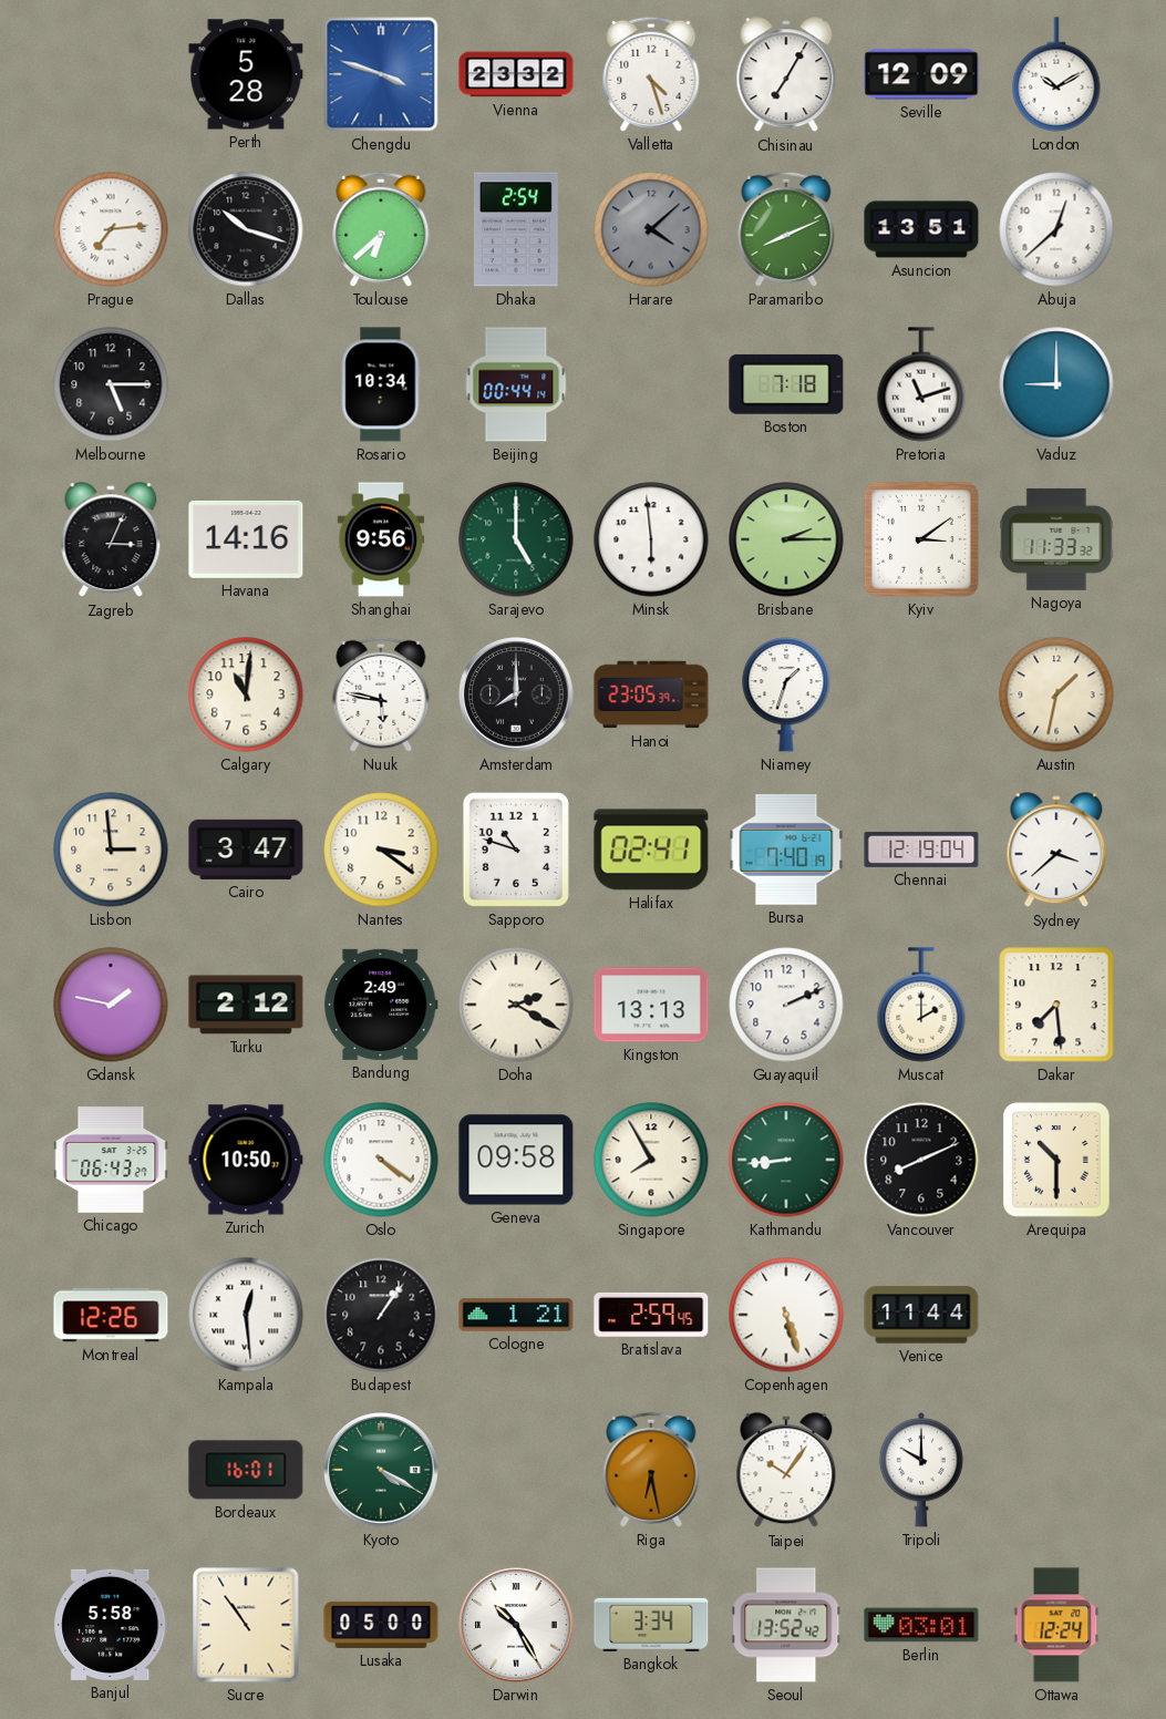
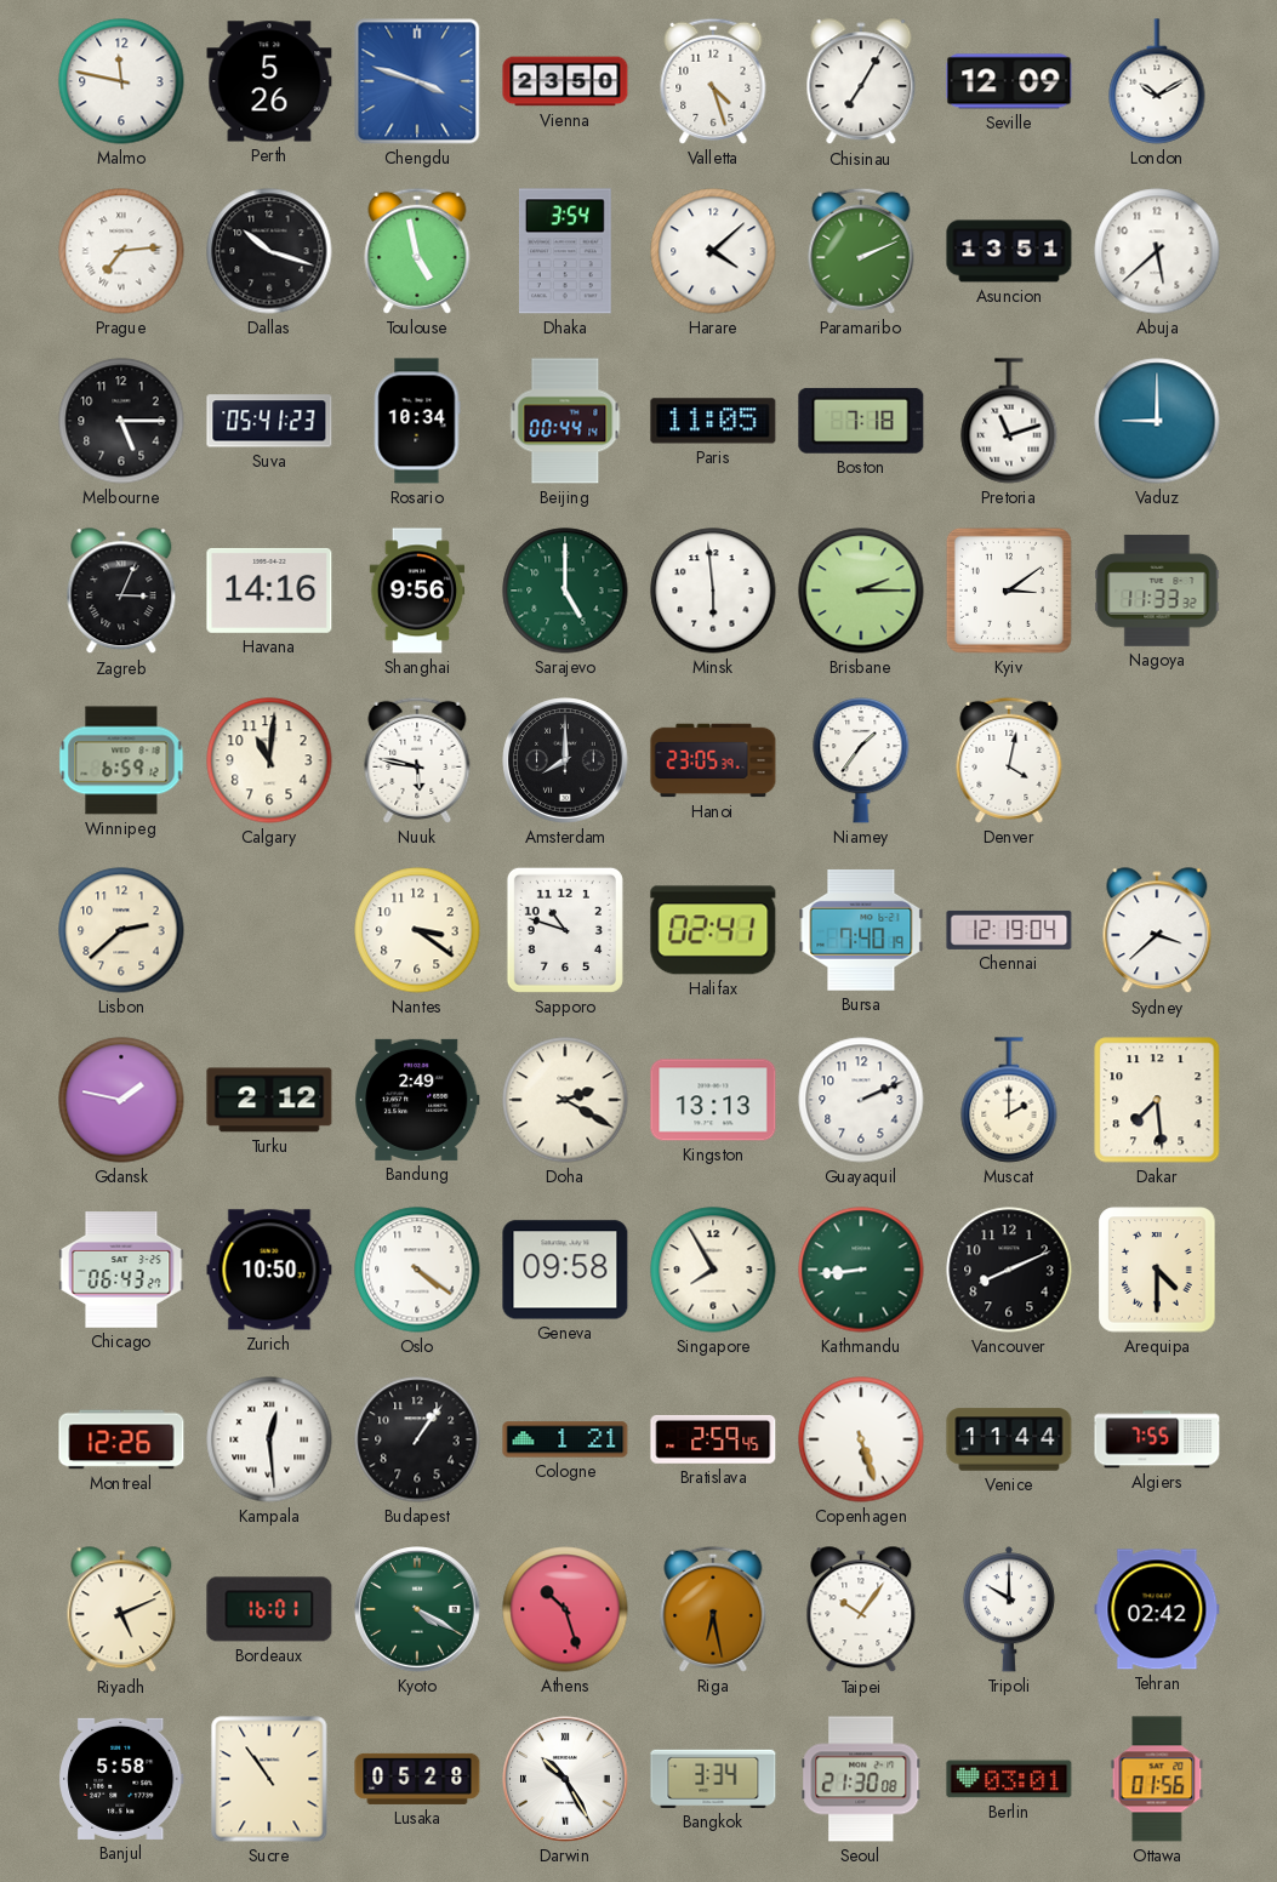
Malmo: none -> 11:47
Perth: 5:28 -> 5:26
Vienna: 23:32 -> 23:50
Toulouse: 6:38 -> 4:58
Dhaka: 2:54 -> 3:54
Harare dial: grey -> white
Paramaribo: 8:11 -> 2:11
Abuja: 12:38 -> 5:38
Suva: none -> 05:41
Paris: none -> 11:05
Winnipeg: none -> 6:59
Niamey: 1:33 -> 1:36
Denver: none -> 4:02
Austin: 1:32 -> none
Lisbon: 2:59 -> 2:38
Cairo: 3:47 -> none
Arequipa: 10:30 -> 4:30
Algiers: none -> 7:55
Riyadh: none -> 5:11
Athens: none -> 10:27
Tehran: none -> 02:42
Lusaka: 05:00 -> 05:28
Seoul: 13:52 -> 21:30
Ottawa: 12:24 -> 01:56
